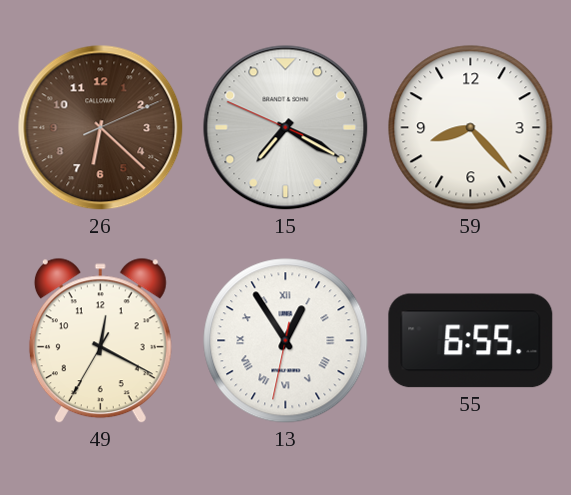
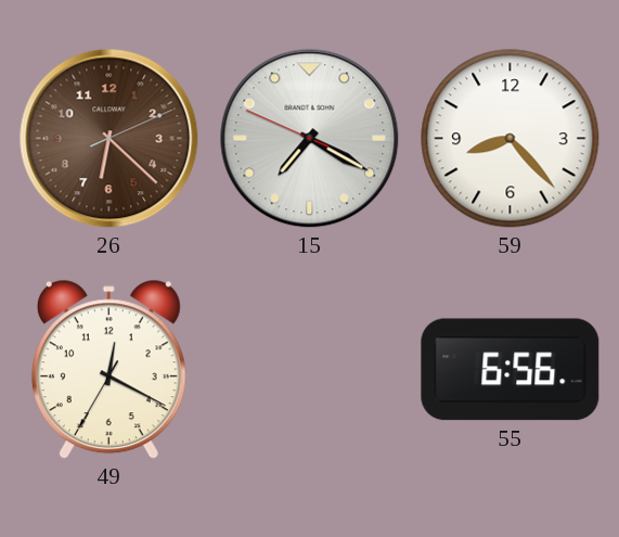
13: 12:54 -> none
55: 6:55 -> 6:56
